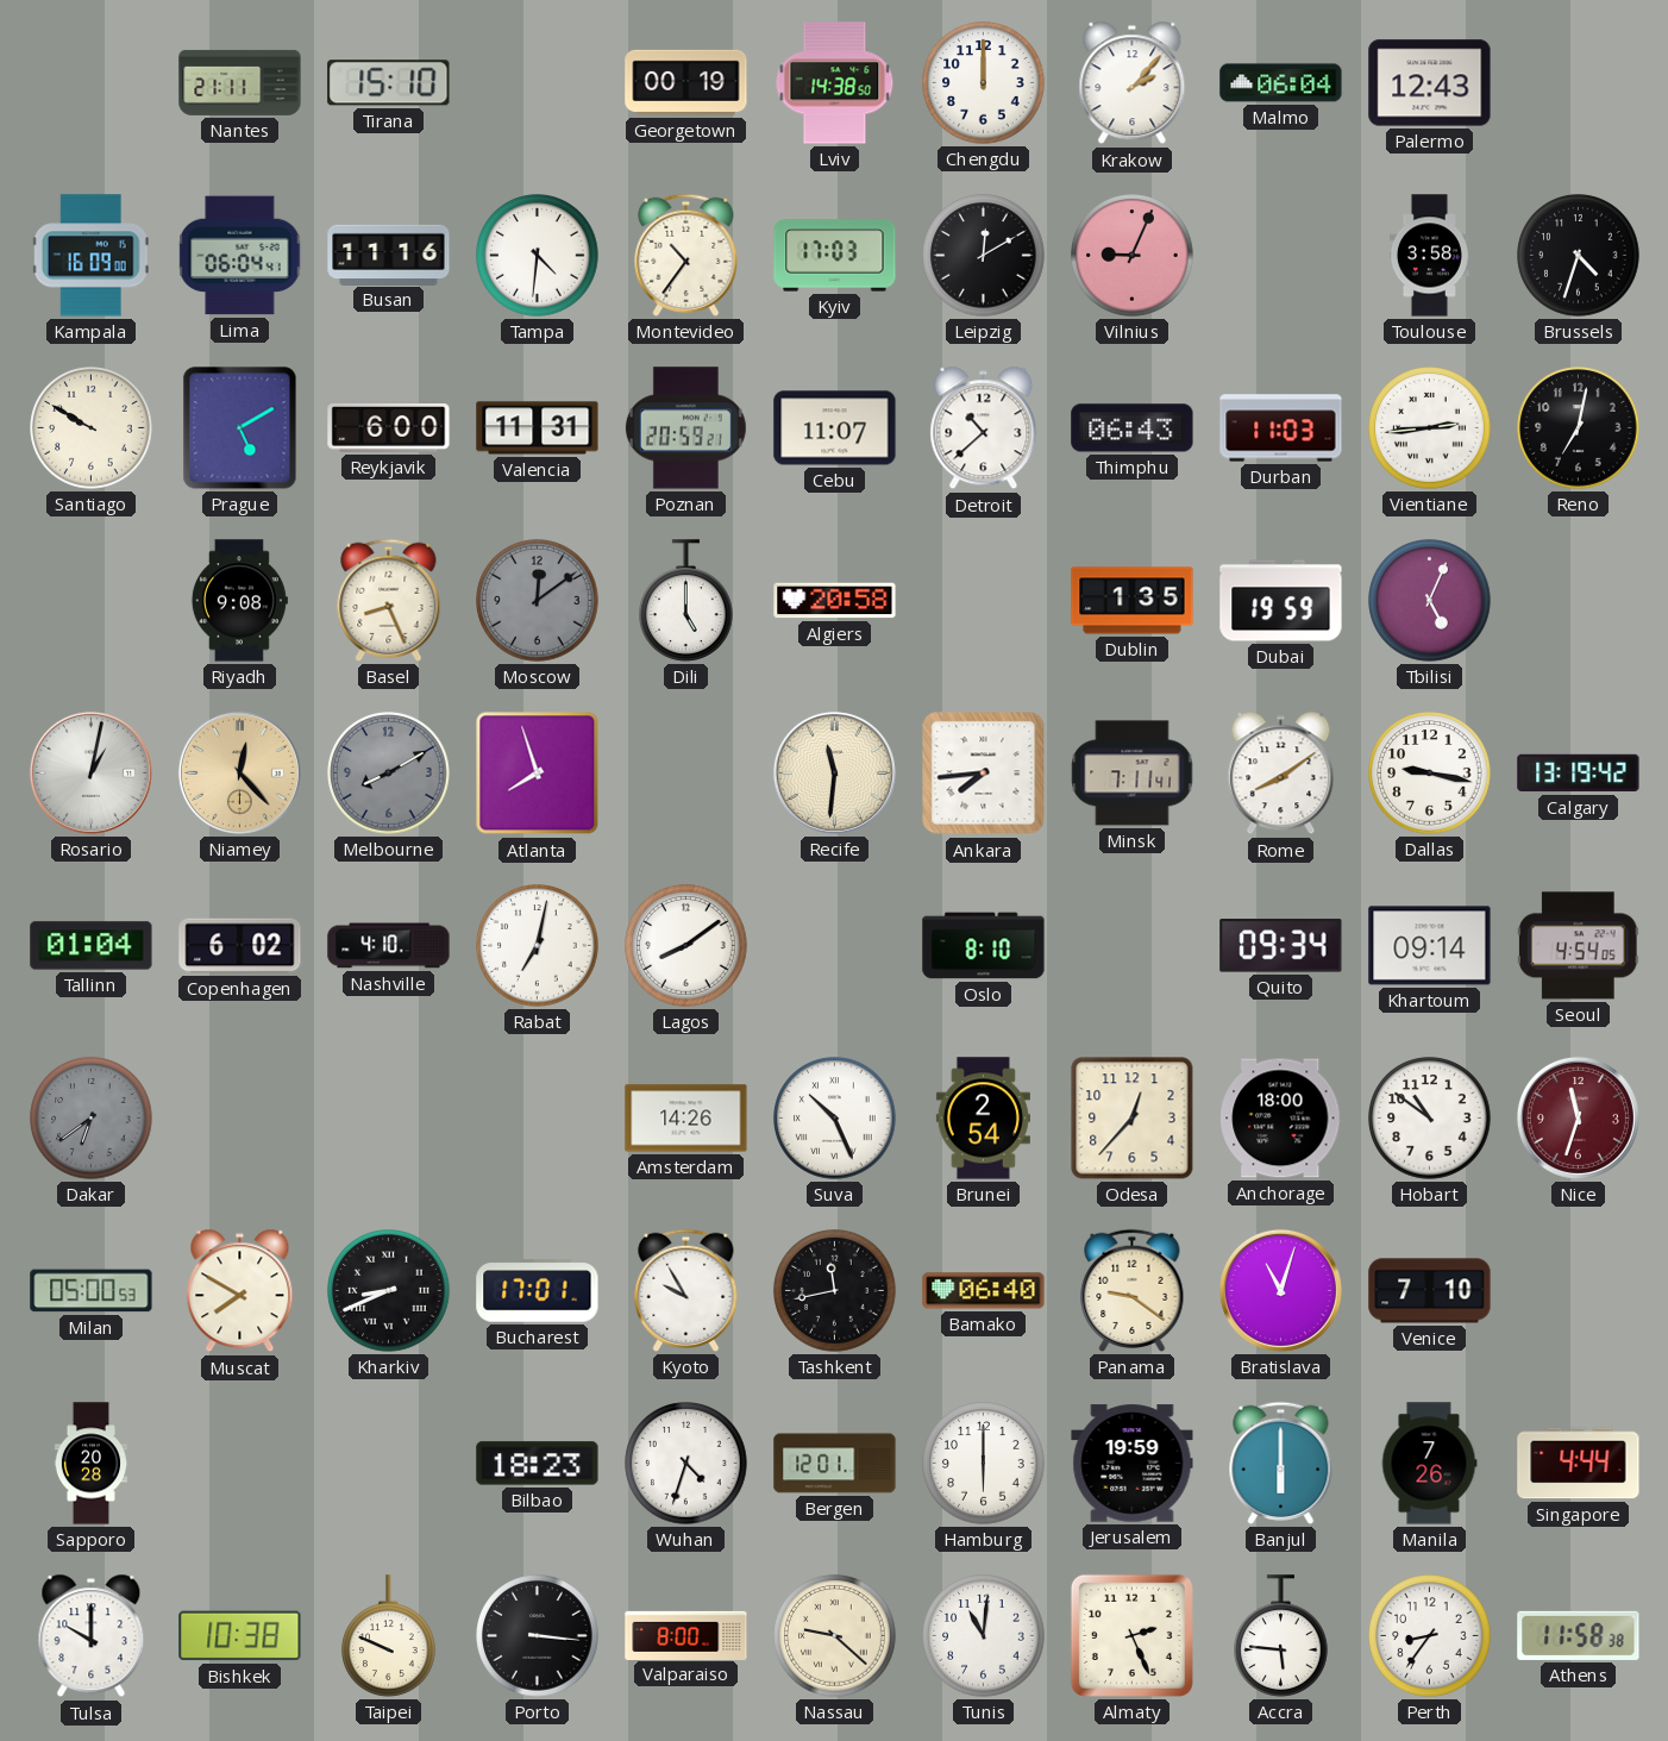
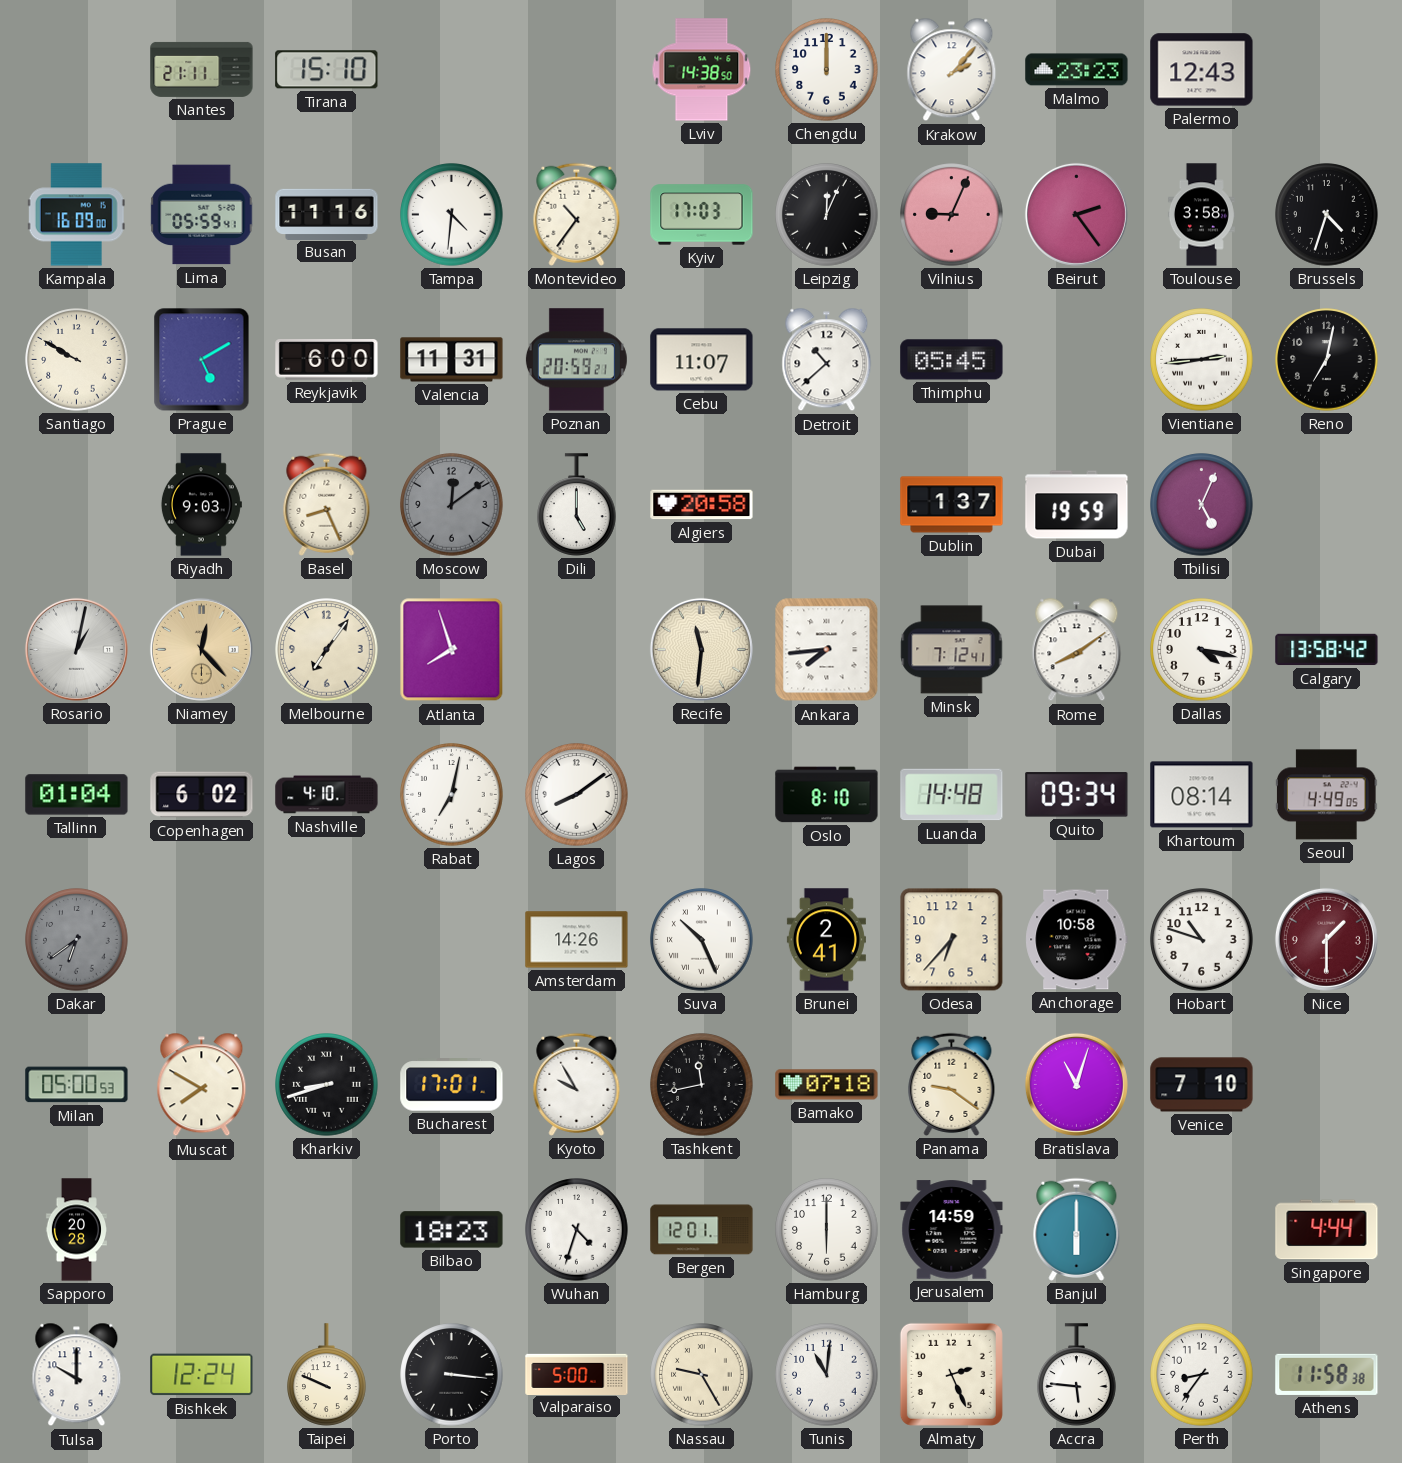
Georgetown: 00:19 -> none
Malmo: 06:04 -> 23:23
Lima: 06:04 -> 05:59
Leipzig: 12:10 -> 12:04
Beirut: none -> 2:24
Thimphu: 06:43 -> 05:45
Durban: 11:03 -> none
Riyadh: 9:08 -> 9:03
Dublin: 1:35 -> 1:37
Melbourne: 8:10 -> 7:06
Melbourne dial: grey -> cream
Minsk: 7:11 -> 7:12
Dallas: 9:17 -> 4:17
Calgary: 13:19 -> 13:58
Luanda: none -> 14:48
Khartoum: 09:14 -> 08:14
Seoul: 4:54 -> 4:49
Brunei: 2:54 -> 2:41
Odesa: 12:37 -> 6:37
Anchorage: 18:00 -> 10:58
Hobart: 10:51 -> 10:48
Nice: 11:33 -> 1:30
Kharkiv: 8:41 -> 8:42
Bamako: 06:40 -> 07:18
Jerusalem: 19:59 -> 14:59
Manila: 7:26 -> none
Bishkek: 10:38 -> 12:24
Valparaiso: 8:00 -> 5:00
Nassau: 9:22 -> 9:25
